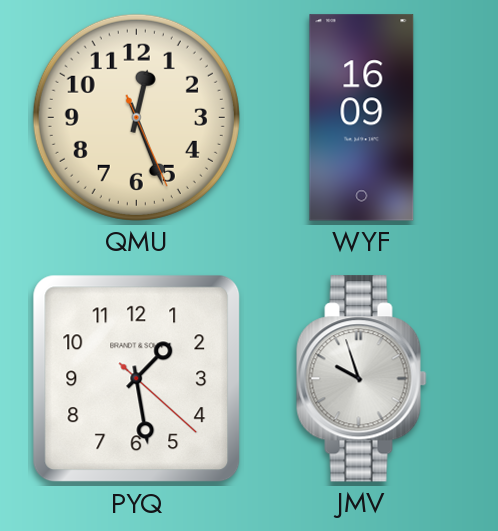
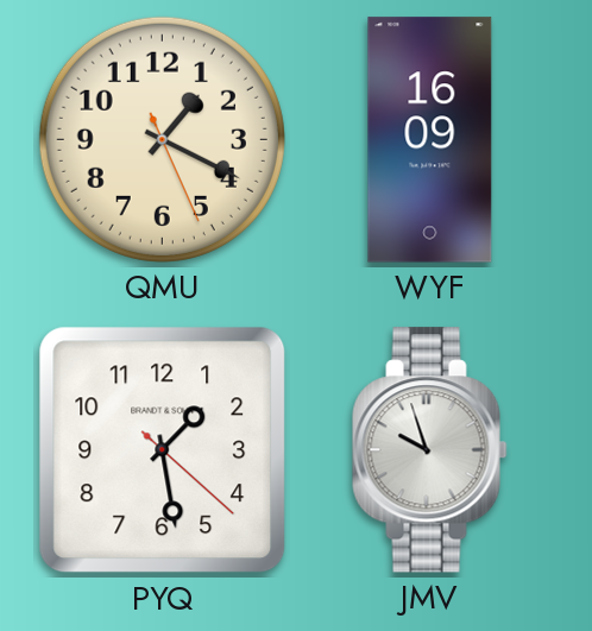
QMU: 12:26 -> 1:19
